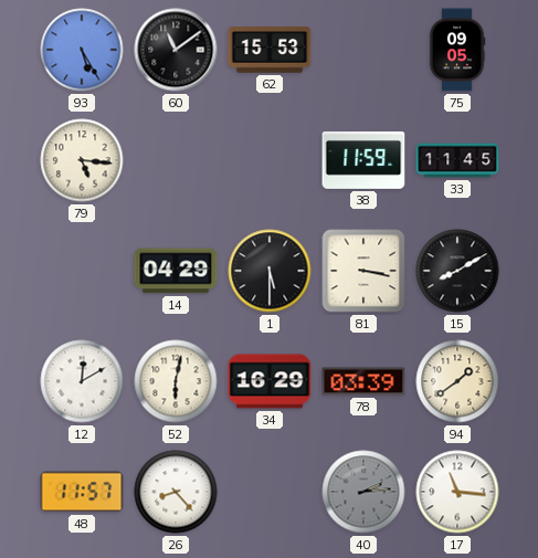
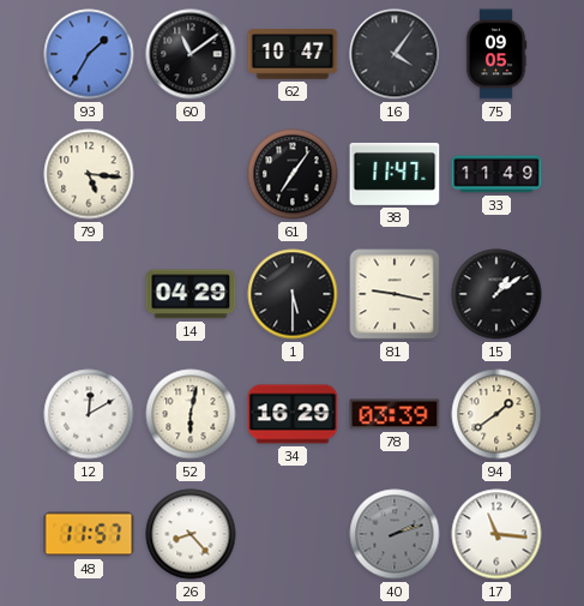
93: 5:25 -> 1:35
62: 15:53 -> 10:47
16: none -> 4:06
61: none -> 7:06
38: 11:59 -> 11:47
33: 11:45 -> 11:49
81: 3:17 -> 9:17
15: 8:10 -> 1:09
40: 2:14 -> 2:12
